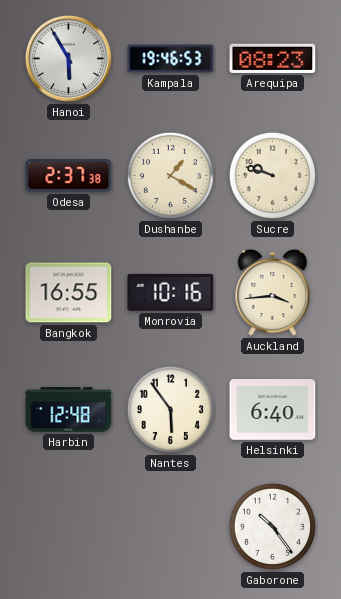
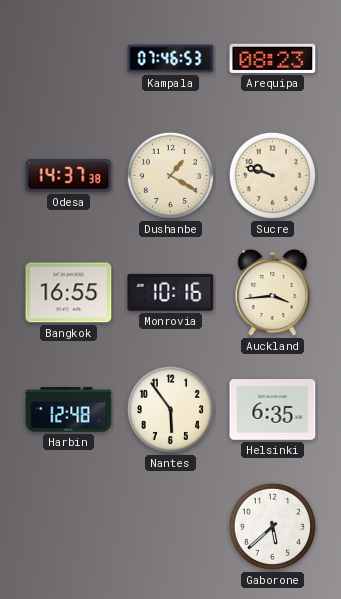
Hanoi: 5:55 -> none
Kampala: 19:46 -> 07:46
Odesa: 2:37 -> 14:37
Helsinki: 6:40 -> 6:35
Gaborone: 10:24 -> 5:38
